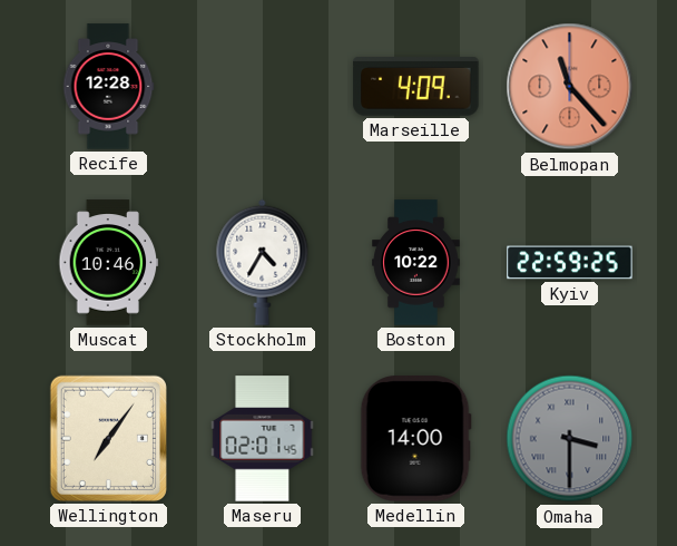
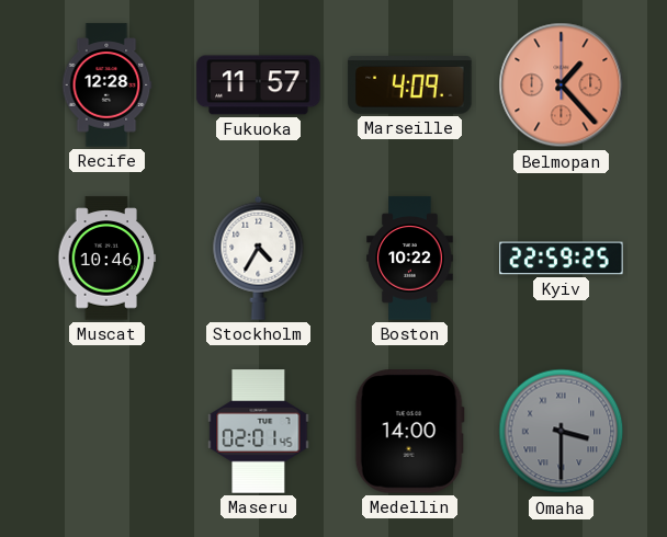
Fukuoka: none -> 11:57
Belmopan: 11:23 -> 1:23
Wellington: 7:06 -> none
